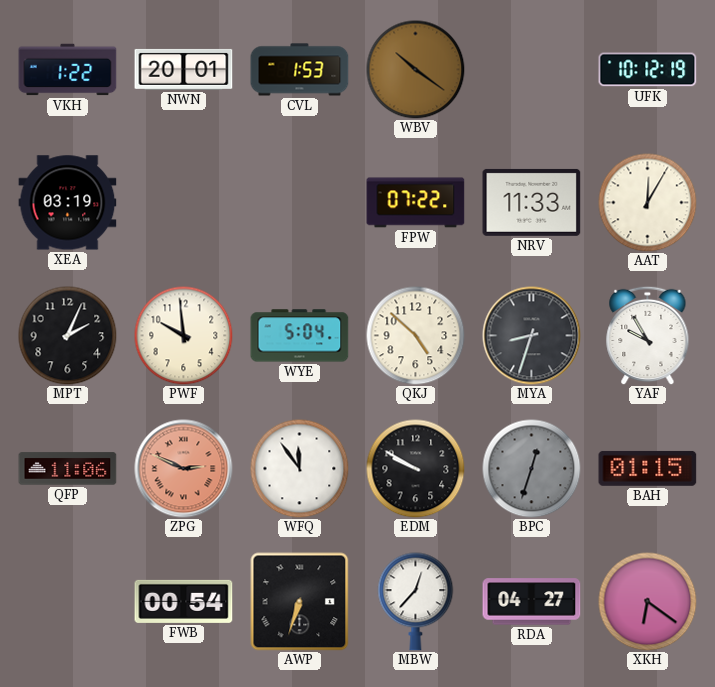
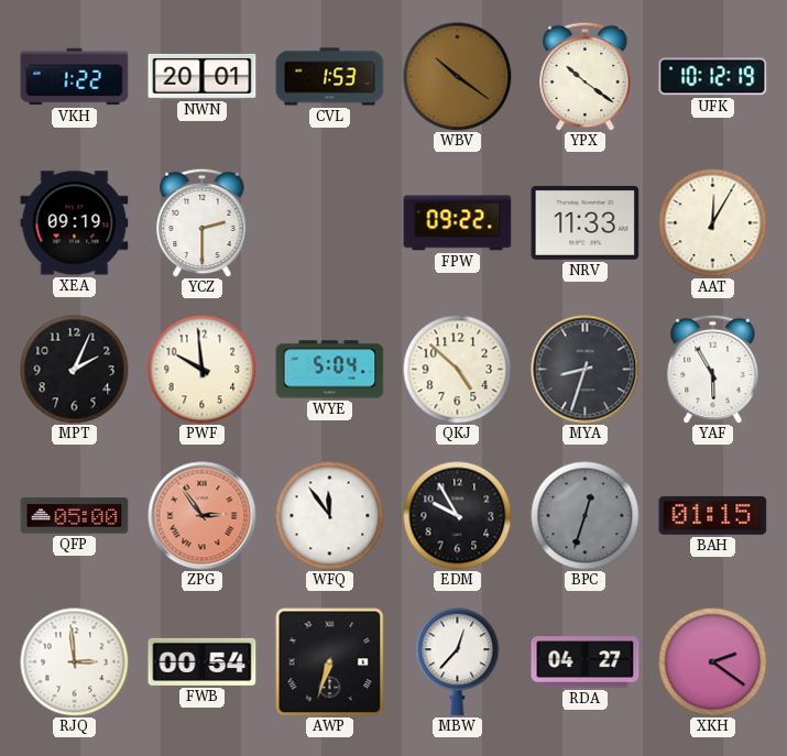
YPX: none -> 10:21
XEA: 03:19 -> 09:19
YCZ: none -> 2:30
FPW: 07:22 -> 09:22
YAF: 9:55 -> 5:55
QFP: 11:06 -> 05:00
ZPG: 2:49 -> 2:54
EDM: 9:50 -> 9:55
RJQ: none -> 2:59
XKH: 6:21 -> 2:21
